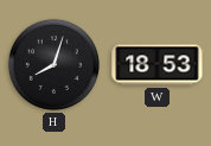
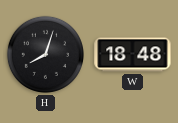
W: 18:53 -> 18:48
